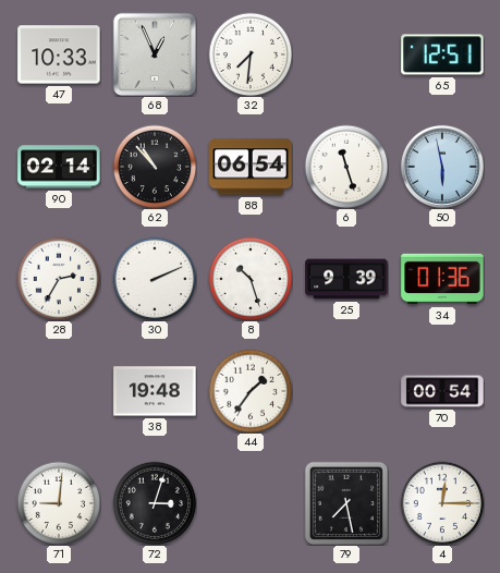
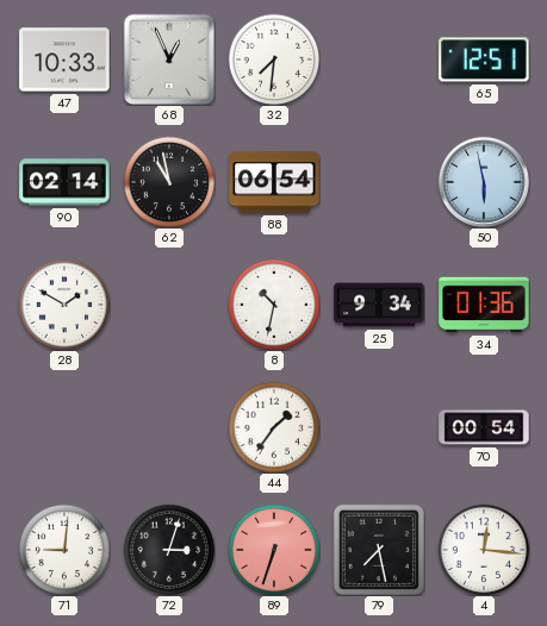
62: 10:53 -> 10:58
6: 11:27 -> none
28: 2:35 -> 1:50
30: 2:11 -> none
8: 10:27 -> 10:32
25: 9:39 -> 9:34
38: 19:48 -> none
89: none -> 6:33
4: 12:15 -> 12:16
